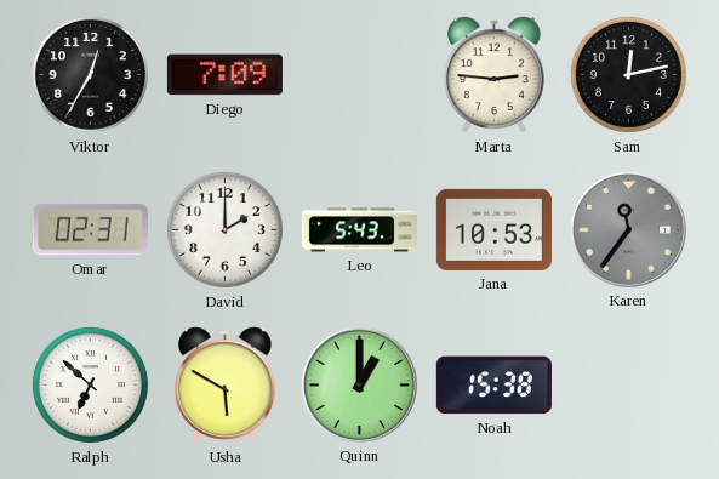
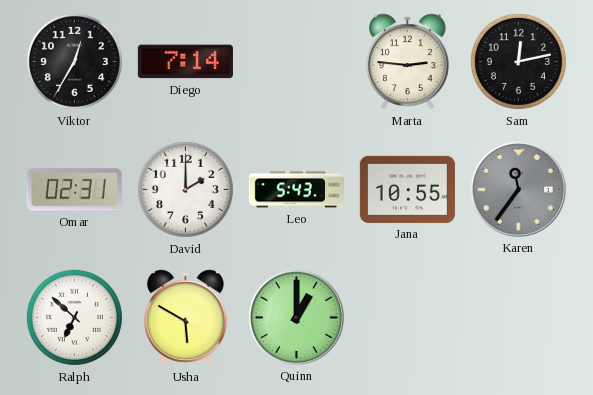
Diego: 7:09 -> 7:14
Jana: 10:53 -> 10:55
Noah: 15:38 -> none
